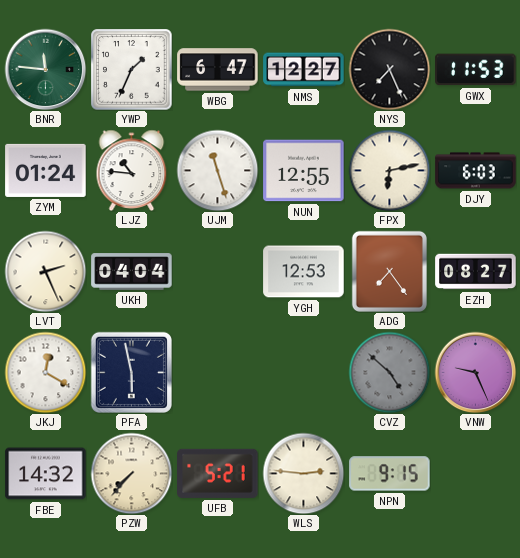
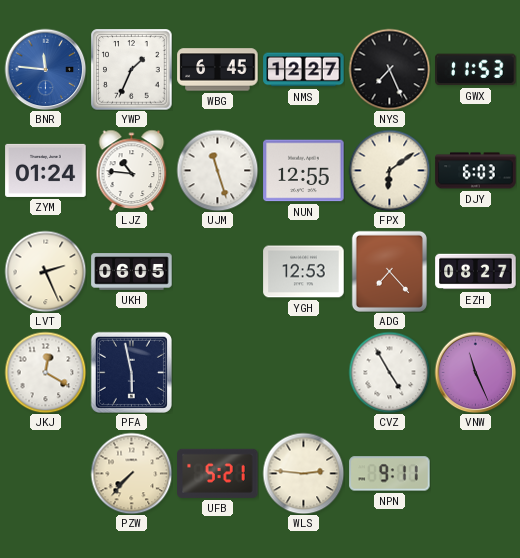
BNR dial: green -> blue
WBG: 6:47 -> 6:45
FPX: 6:13 -> 6:09
UKH: 04:04 -> 06:05
ADG: 7:24 -> 7:23
CVZ: 4:52 -> 4:55
CVZ dial: grey -> white
VNW: 9:26 -> 11:26
FBE: 14:32 -> none
NPN: 9:15 -> 9:11
